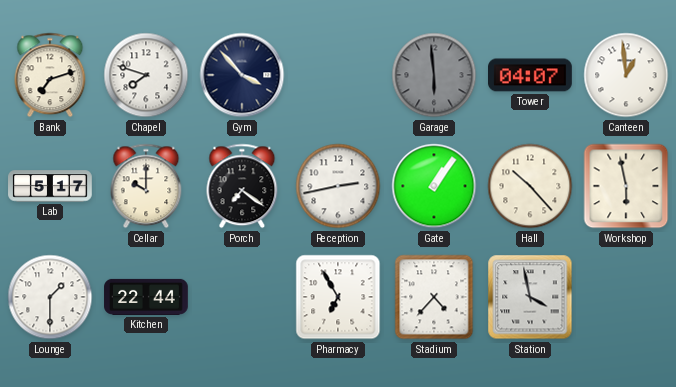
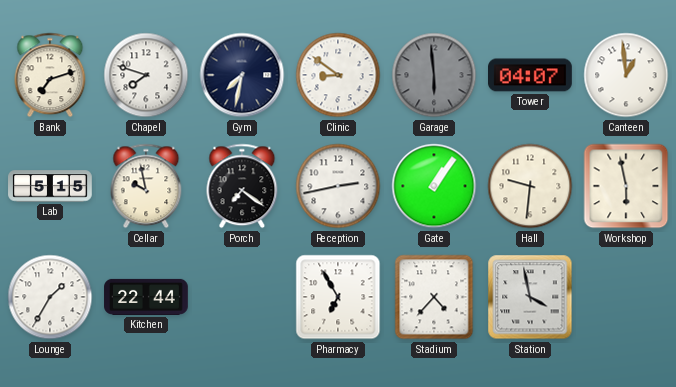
Gym: 3:53 -> 7:32
Clinic: none -> 8:51
Lab: 5:17 -> 5:15
Cellar: 10:00 -> 9:58
Hall: 10:23 -> 9:31
Lounge: 1:30 -> 1:35
